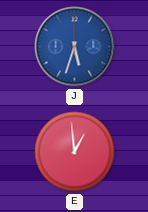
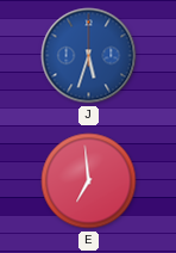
E: 12:59 -> 6:59
